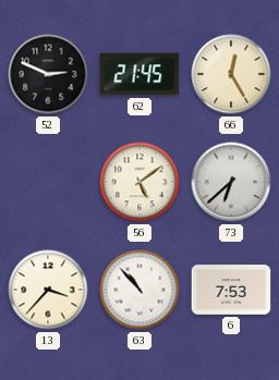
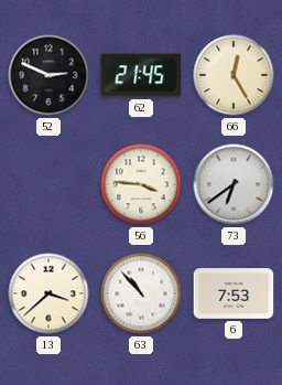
56: 5:09 -> 3:46
73: 6:38 -> 6:39
13: 3:37 -> 3:38
